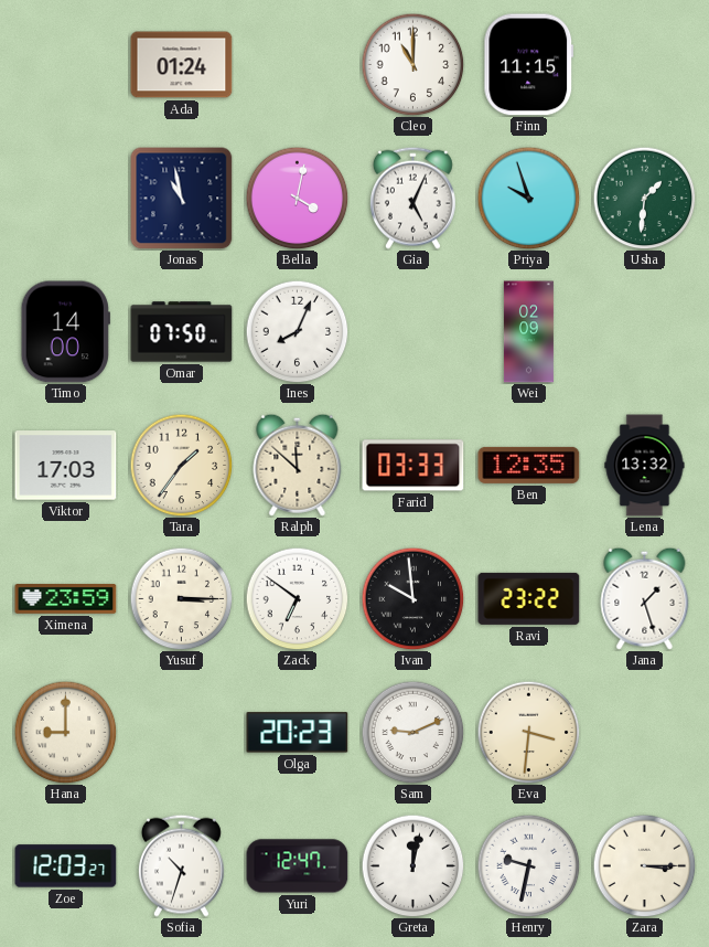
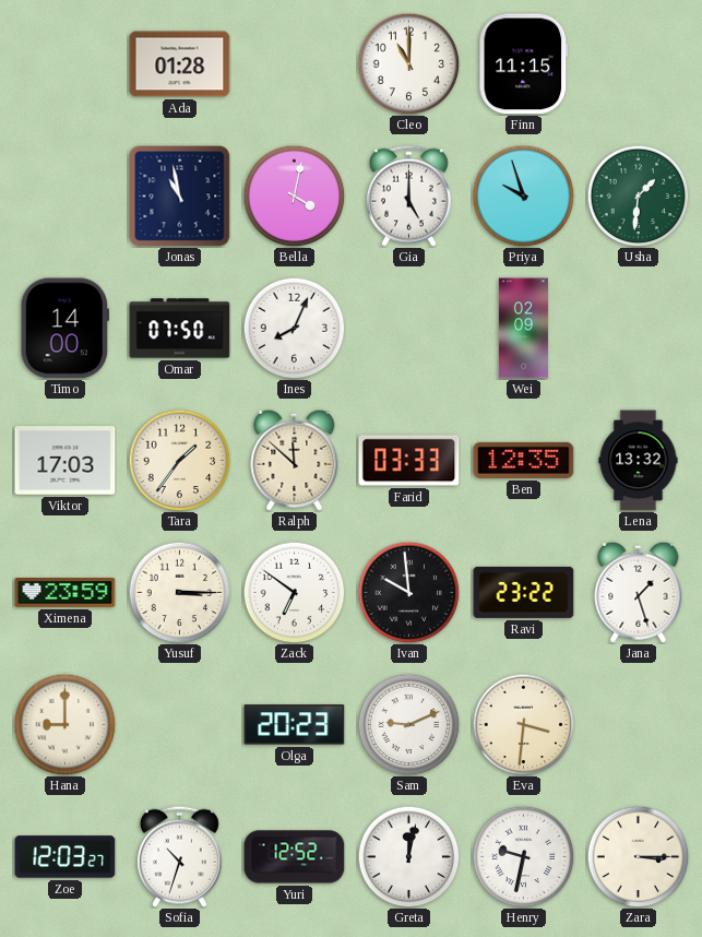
Ada: 01:24 -> 01:28
Gia: 5:04 -> 5:00
Yuri: 12:47 -> 12:52
